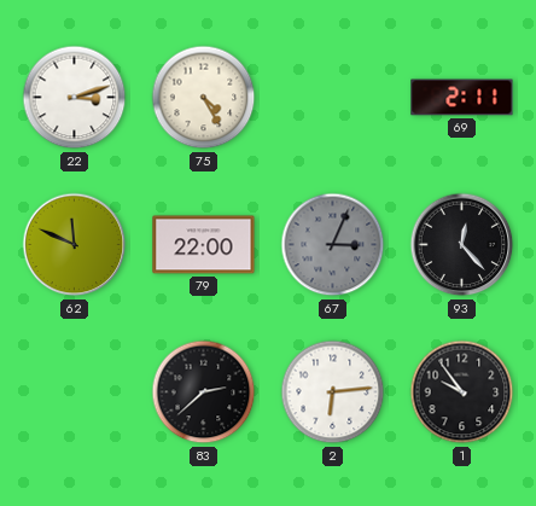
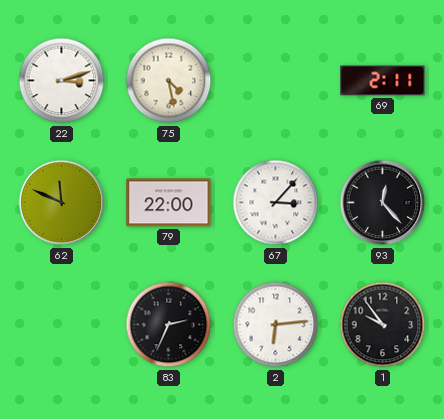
75: 4:25 -> 4:28
67: 3:04 -> 3:07
67 dial: grey -> white
83: 2:38 -> 2:34
